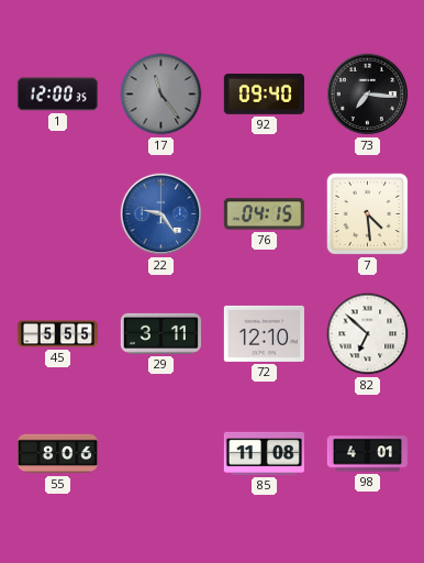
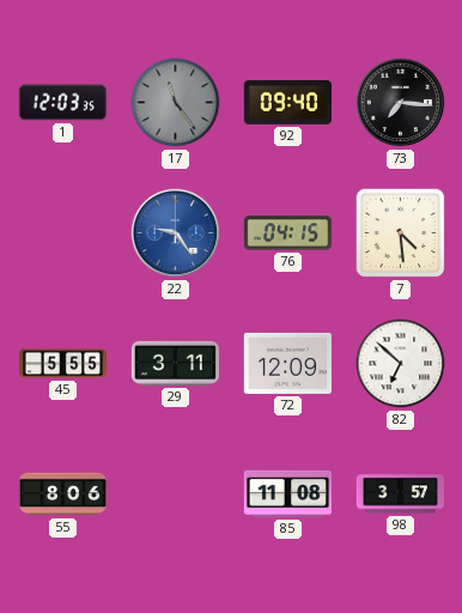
1: 12:00 -> 12:03
72: 12:10 -> 12:09
98: 4:01 -> 3:57
